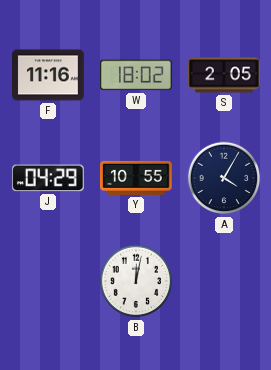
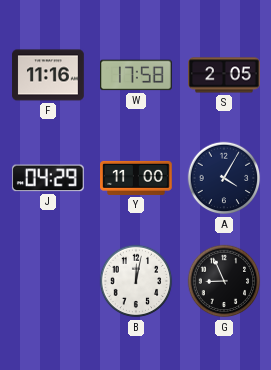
W: 18:02 -> 17:58
Y: 10:55 -> 11:00
G: none -> 8:56
